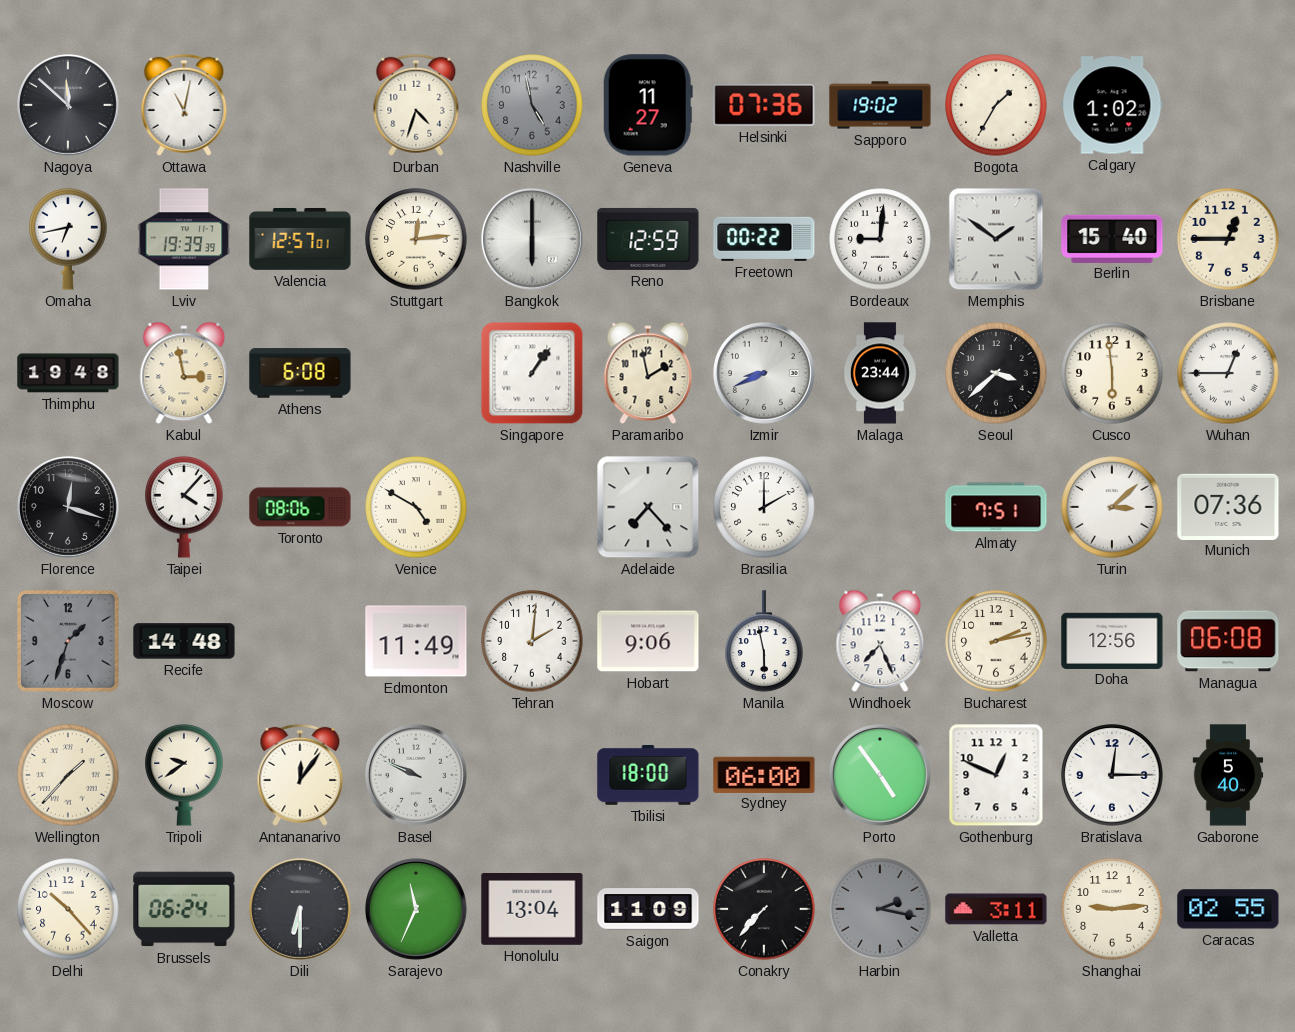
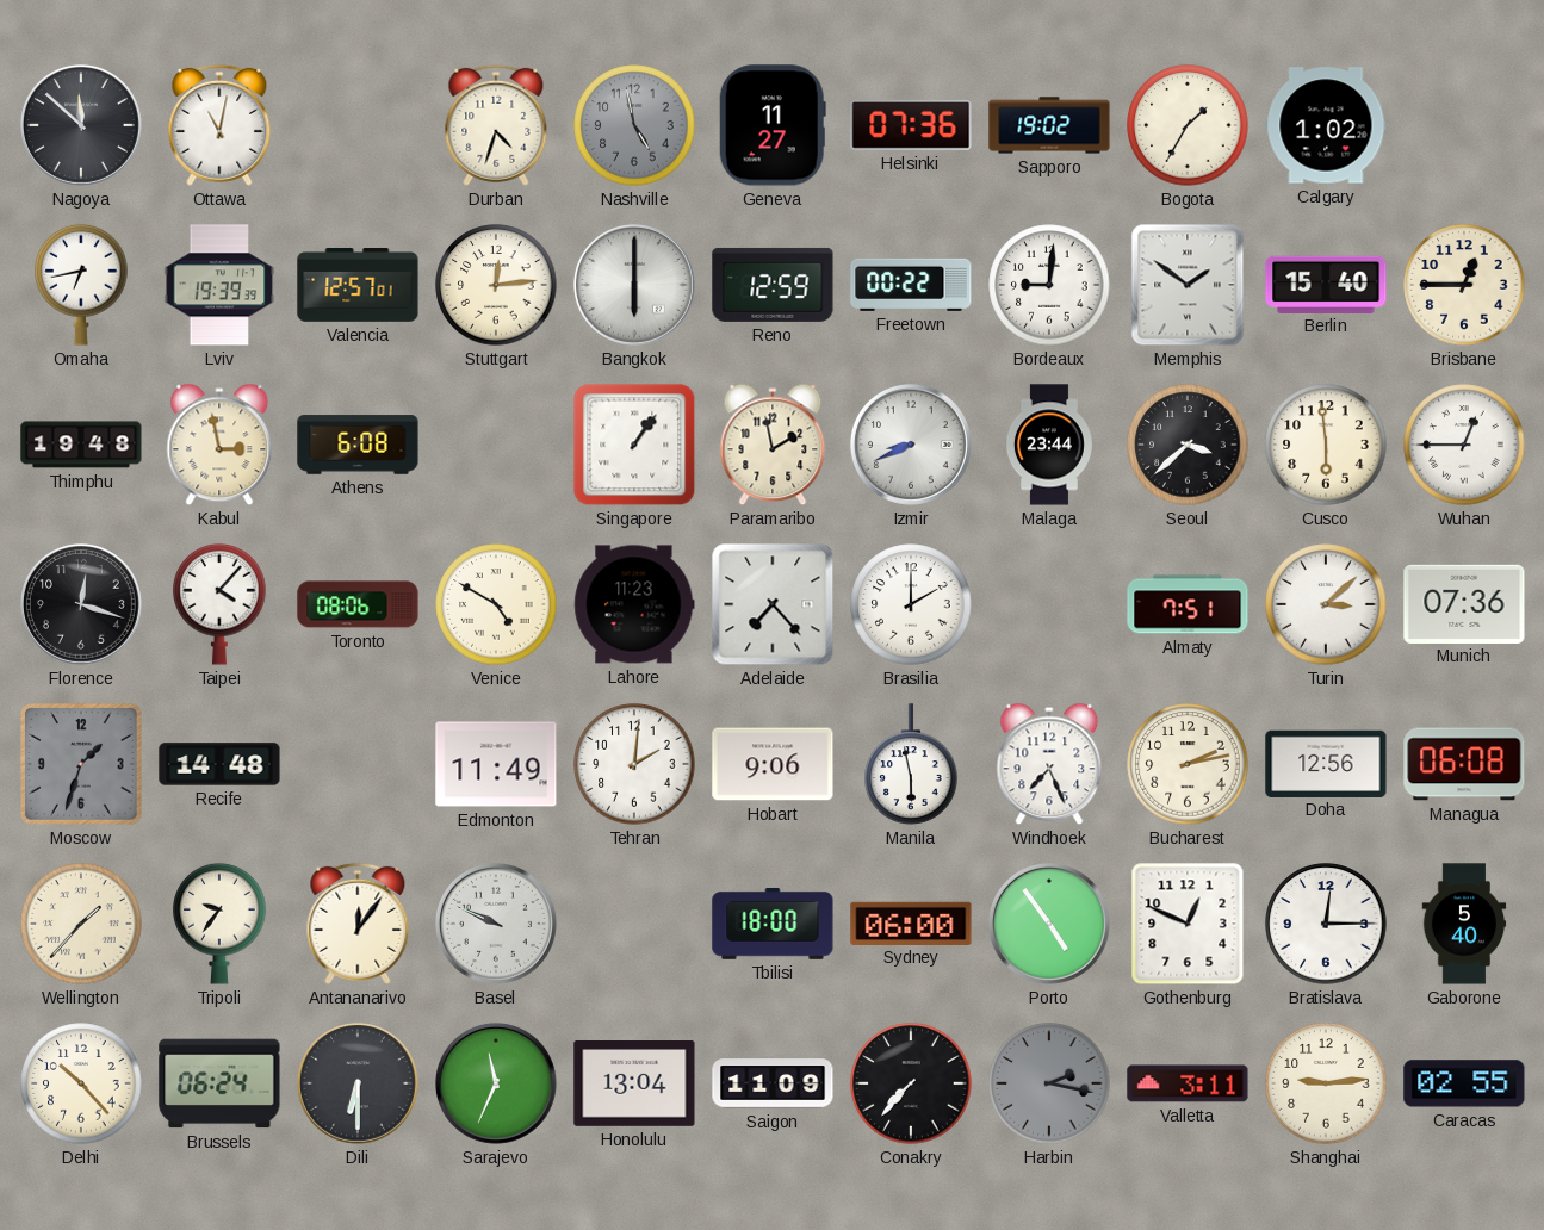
Lahore: none -> 11:23
Tripoli: 9:39 -> 9:36
